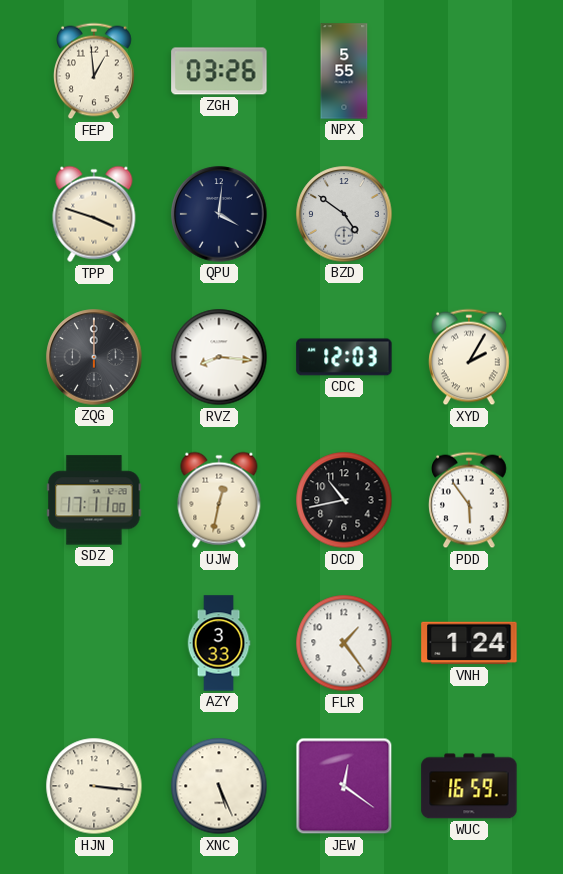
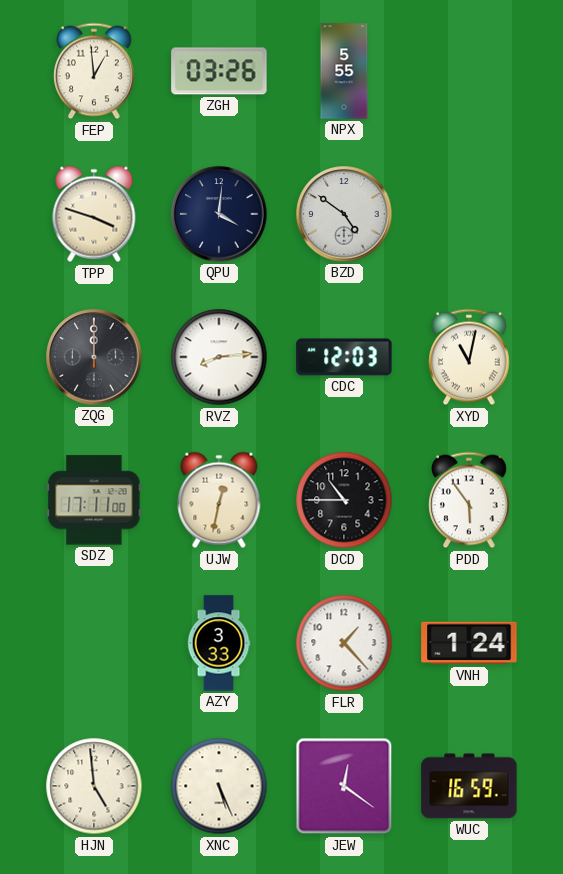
RVZ: 8:16 -> 8:14
XYD: 2:05 -> 11:02
DCD: 10:43 -> 10:45
FLR: 1:24 -> 1:23
HJN: 3:16 -> 4:59
